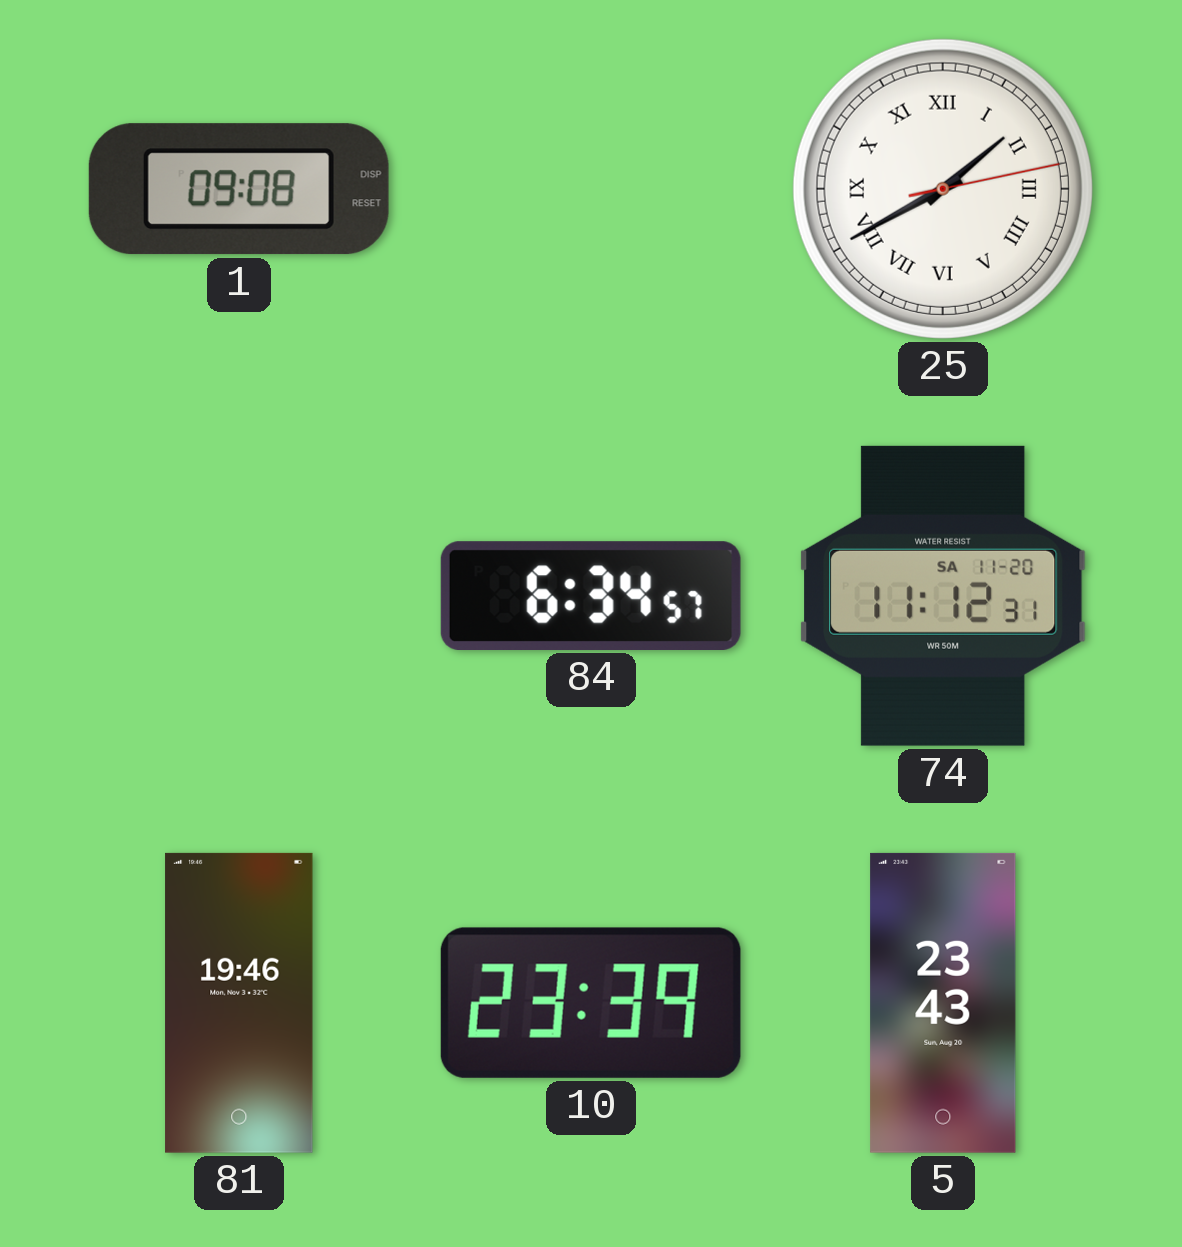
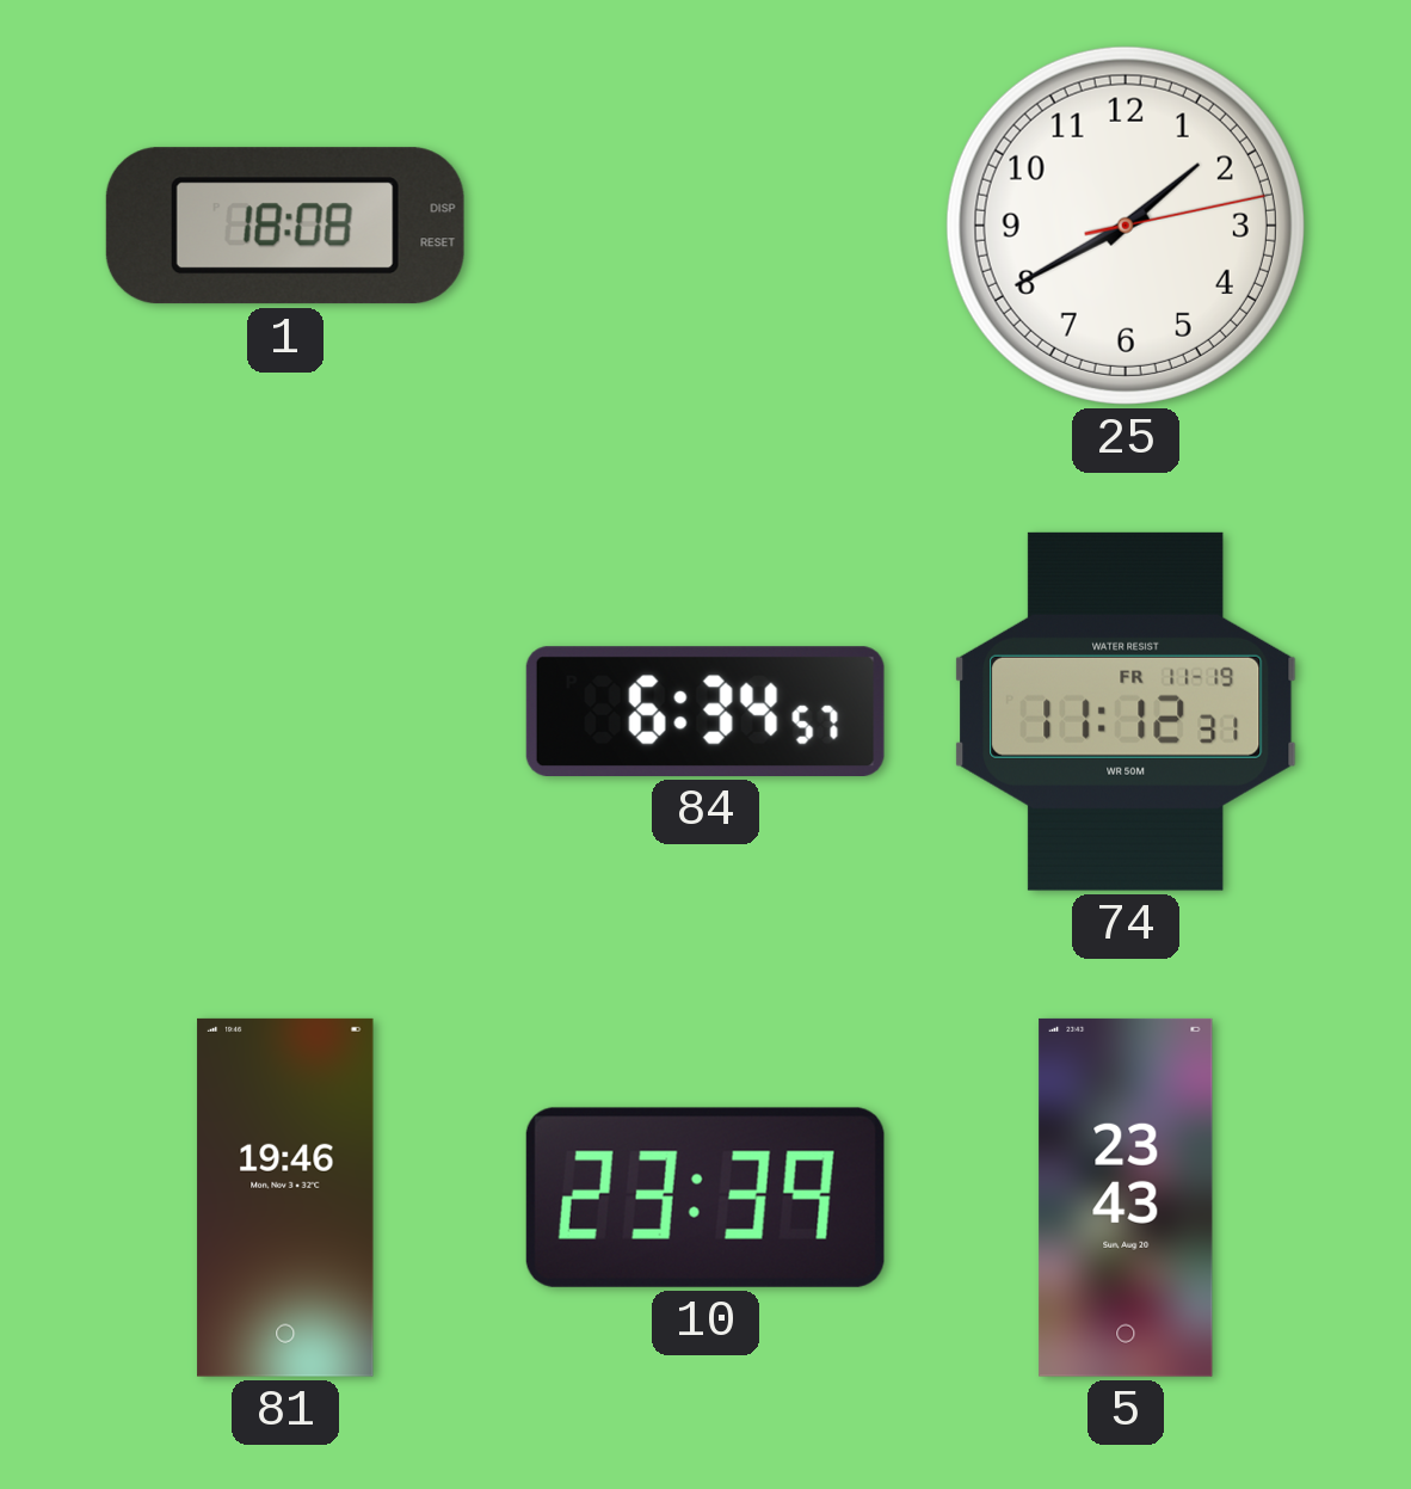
1: 09:08 -> 18:08
25 numerals: Roman -> Arabic
74 date: SA 11-20 -> FR 11-19
